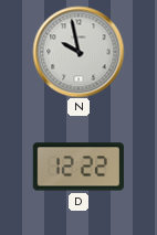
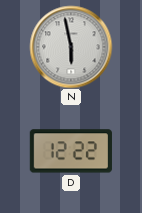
N: 9:58 -> 5:58
